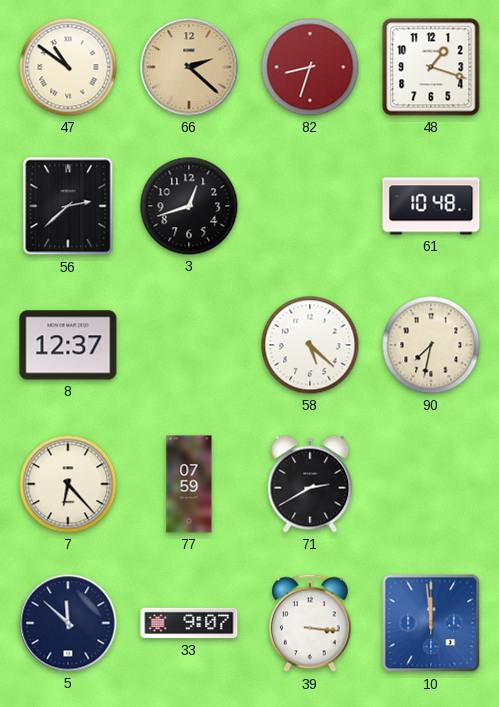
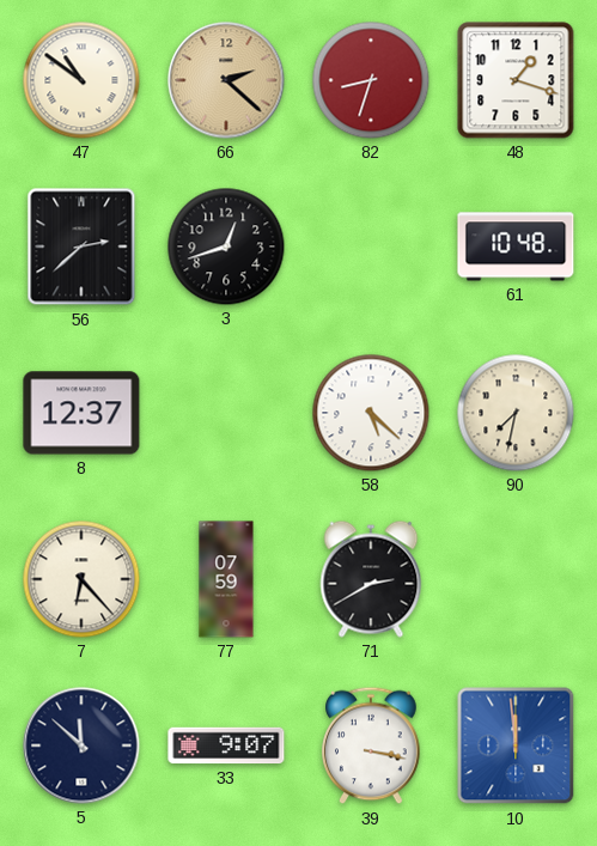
39: 3:16 -> 3:17
